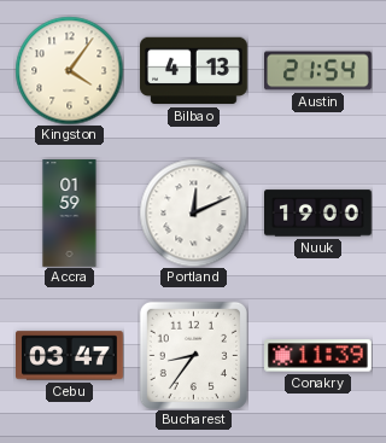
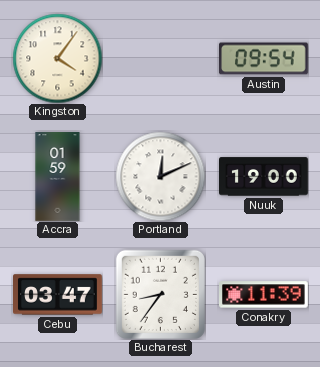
Bilbao: 4:13 -> none
Austin: 21:54 -> 09:54
